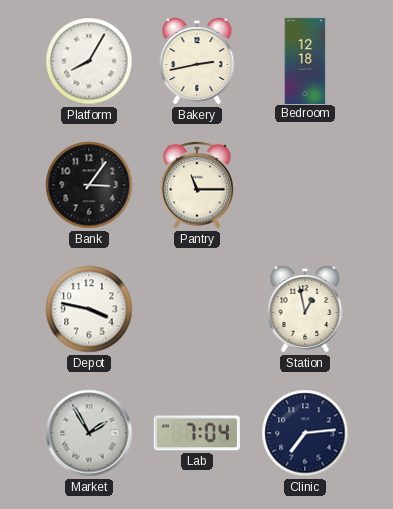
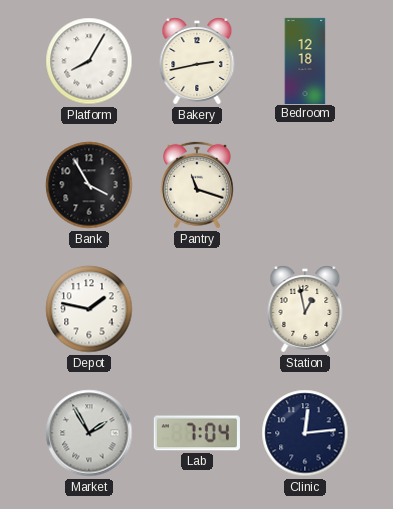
Bank: 3:06 -> 3:55
Pantry: 11:15 -> 11:18
Depot: 3:47 -> 1:47
Clinic: 7:14 -> 12:14
